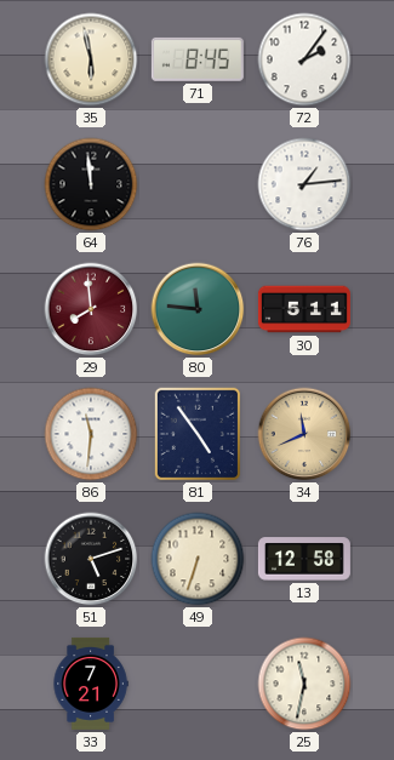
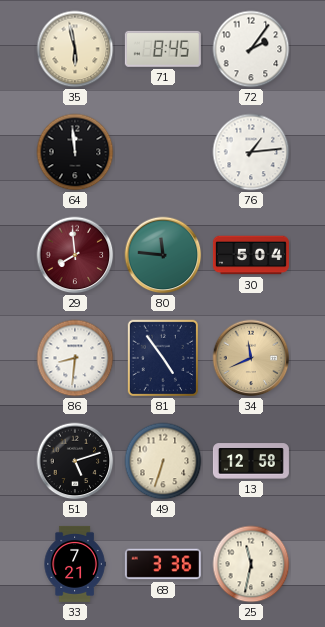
30: 5:11 -> 5:04
86: 11:31 -> 8:31
68: none -> 3:36
